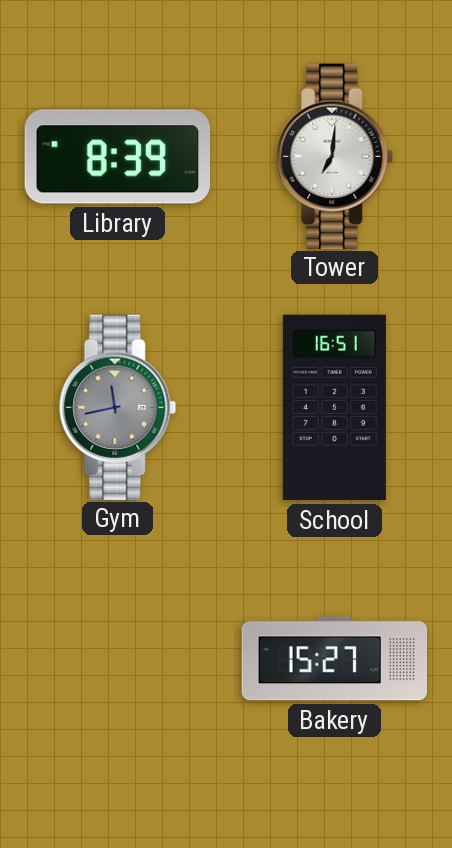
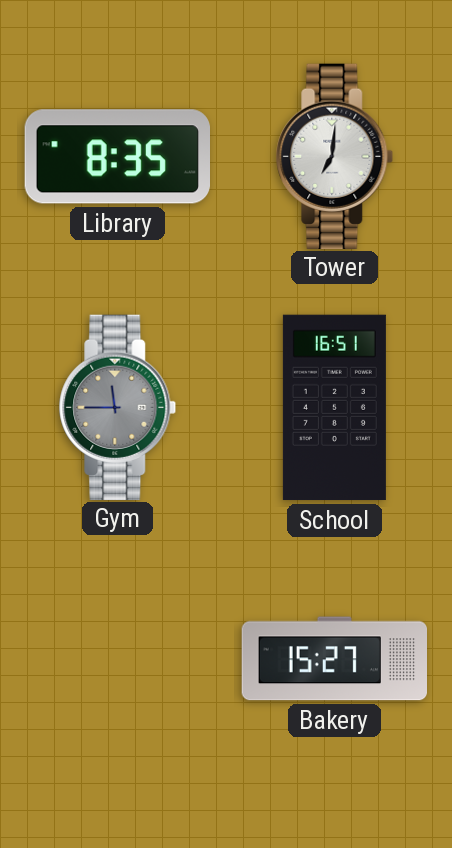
Library: 8:39 -> 8:35
Gym: 11:43 -> 11:45
